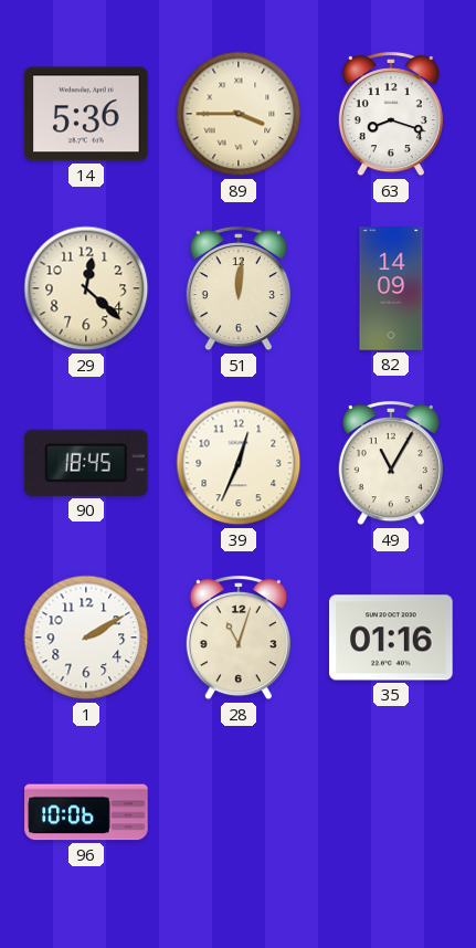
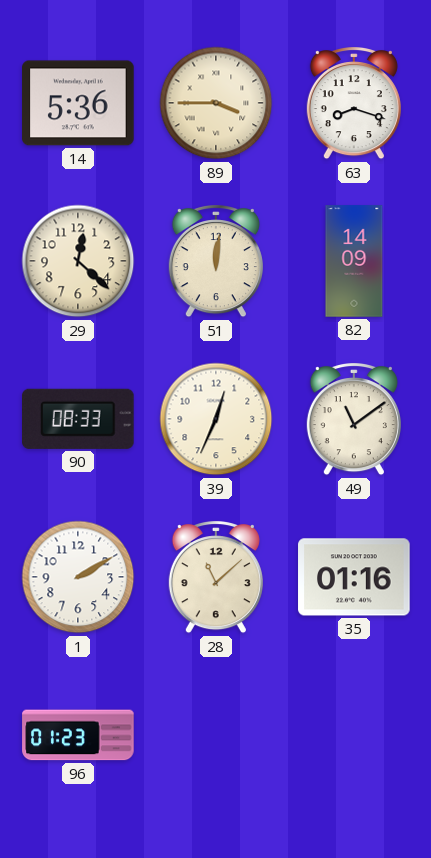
90: 18:45 -> 08:33
49: 11:05 -> 11:09
28: 11:03 -> 11:08
96: 10:06 -> 01:23
